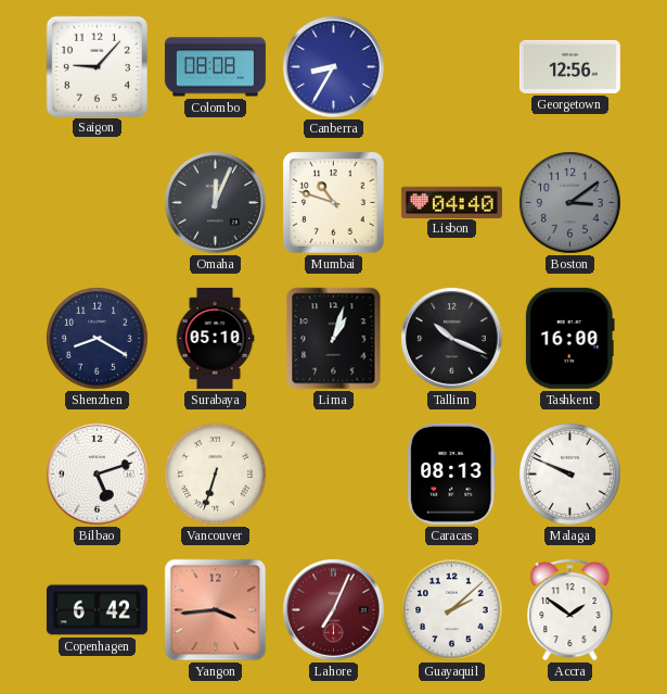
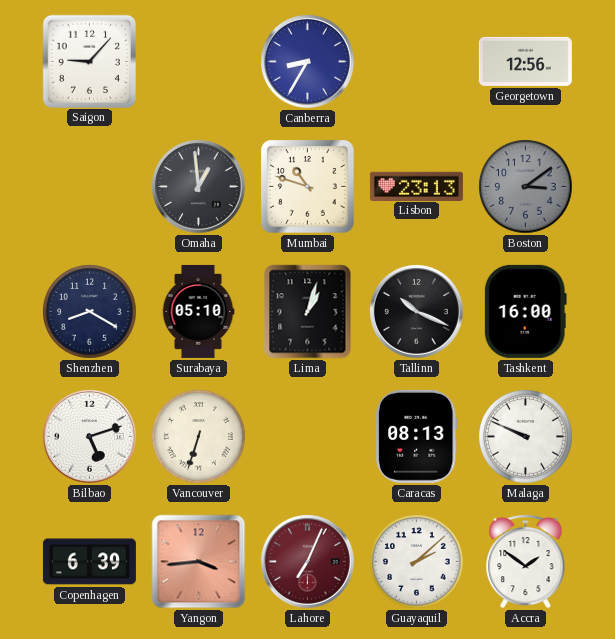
Colombo: 08:08 -> none
Omaha: 12:04 -> 12:59
Lisbon: 04:40 -> 23:13
Copenhagen: 6:42 -> 6:39
